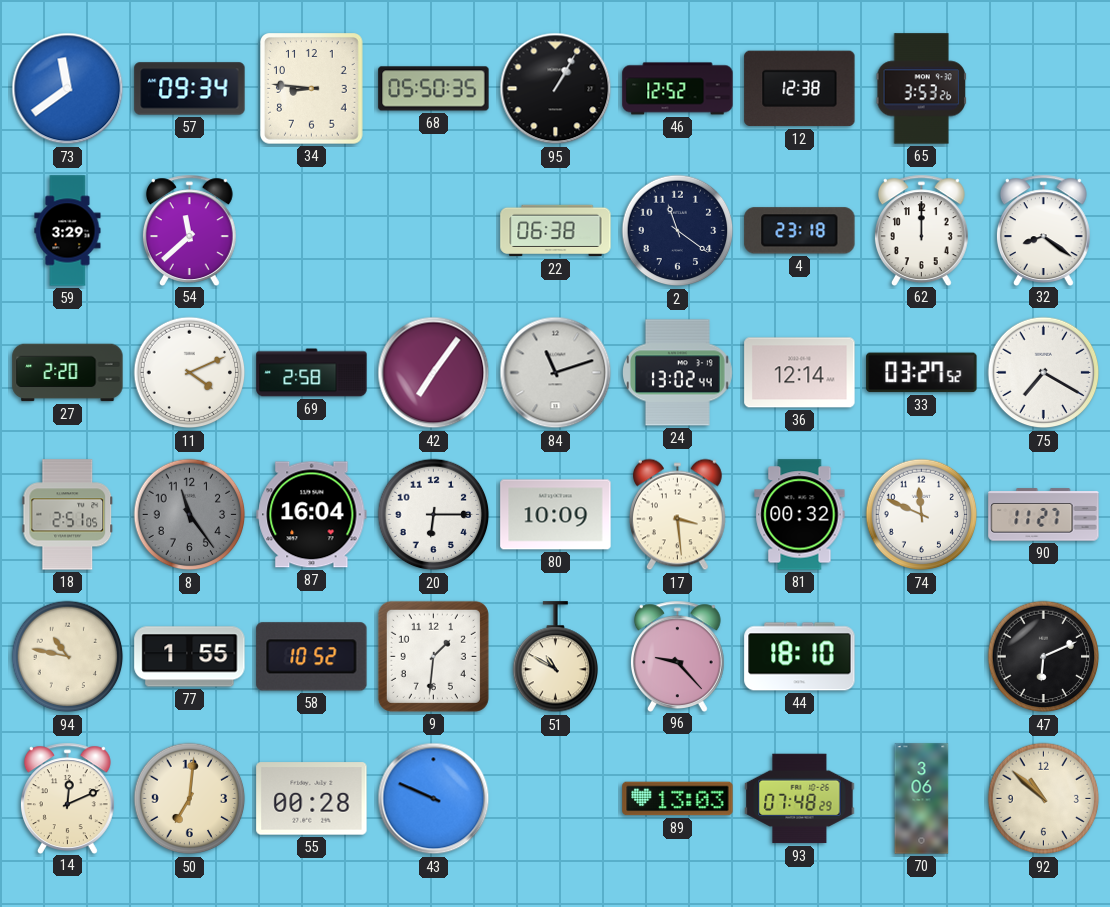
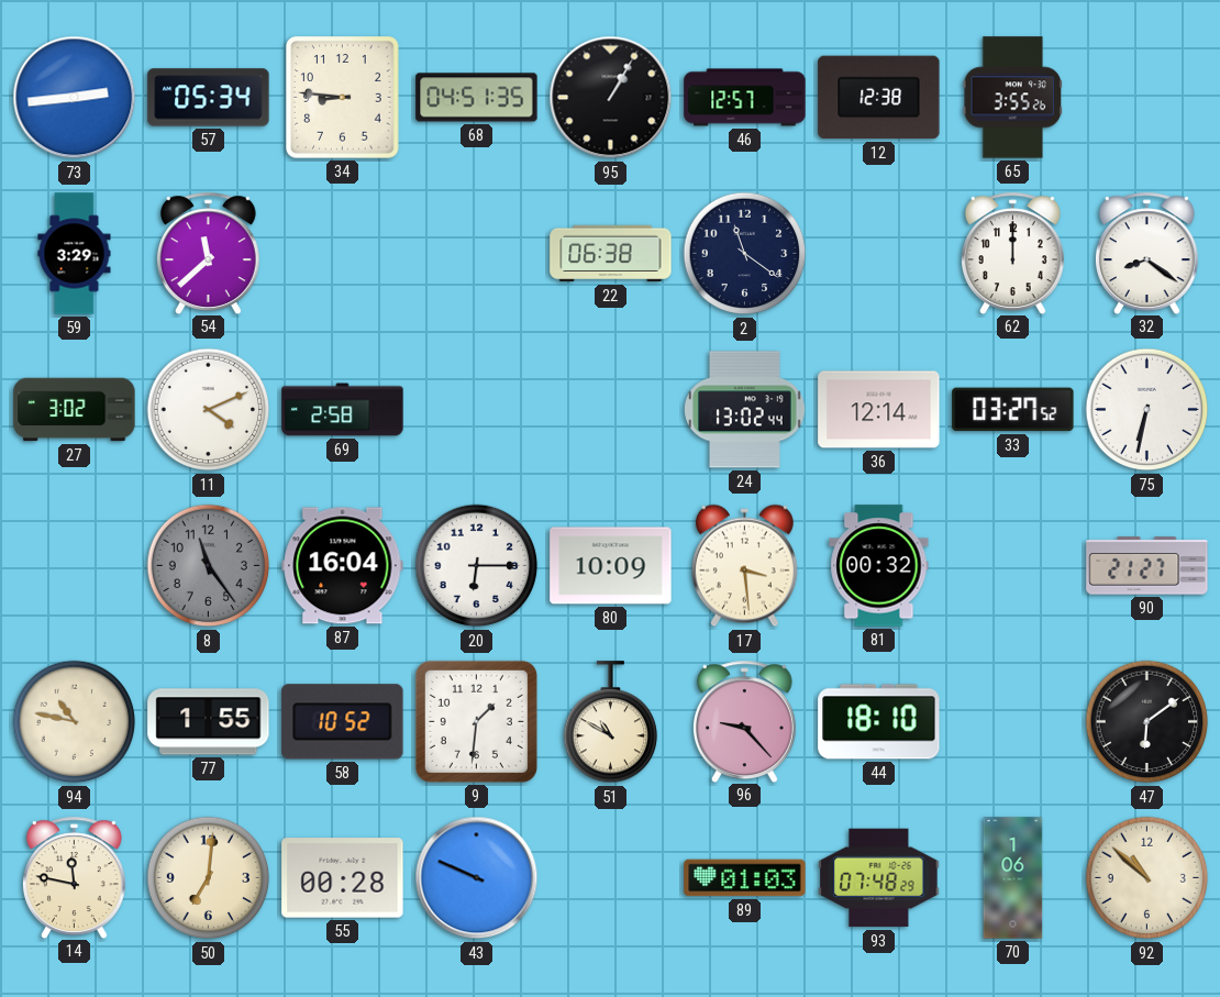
73: 11:39 -> 2:44
57: 09:34 -> 05:34
68: 05:50 -> 04:51
46: 12:52 -> 12:57
65: 3:53 -> 3:55
4: 23:18 -> none
27: 2:20 -> 3:02
42: 7:06 -> none
84: 11:12 -> none
75: 7:20 -> 6:32
18: 2:51 -> none
74: 11:49 -> none
90: 11:27 -> 21:27
47: 6:11 -> 6:09
14: 12:11 -> 11:47
89: 13:03 -> 01:03
70: 3:06 -> 1:06
